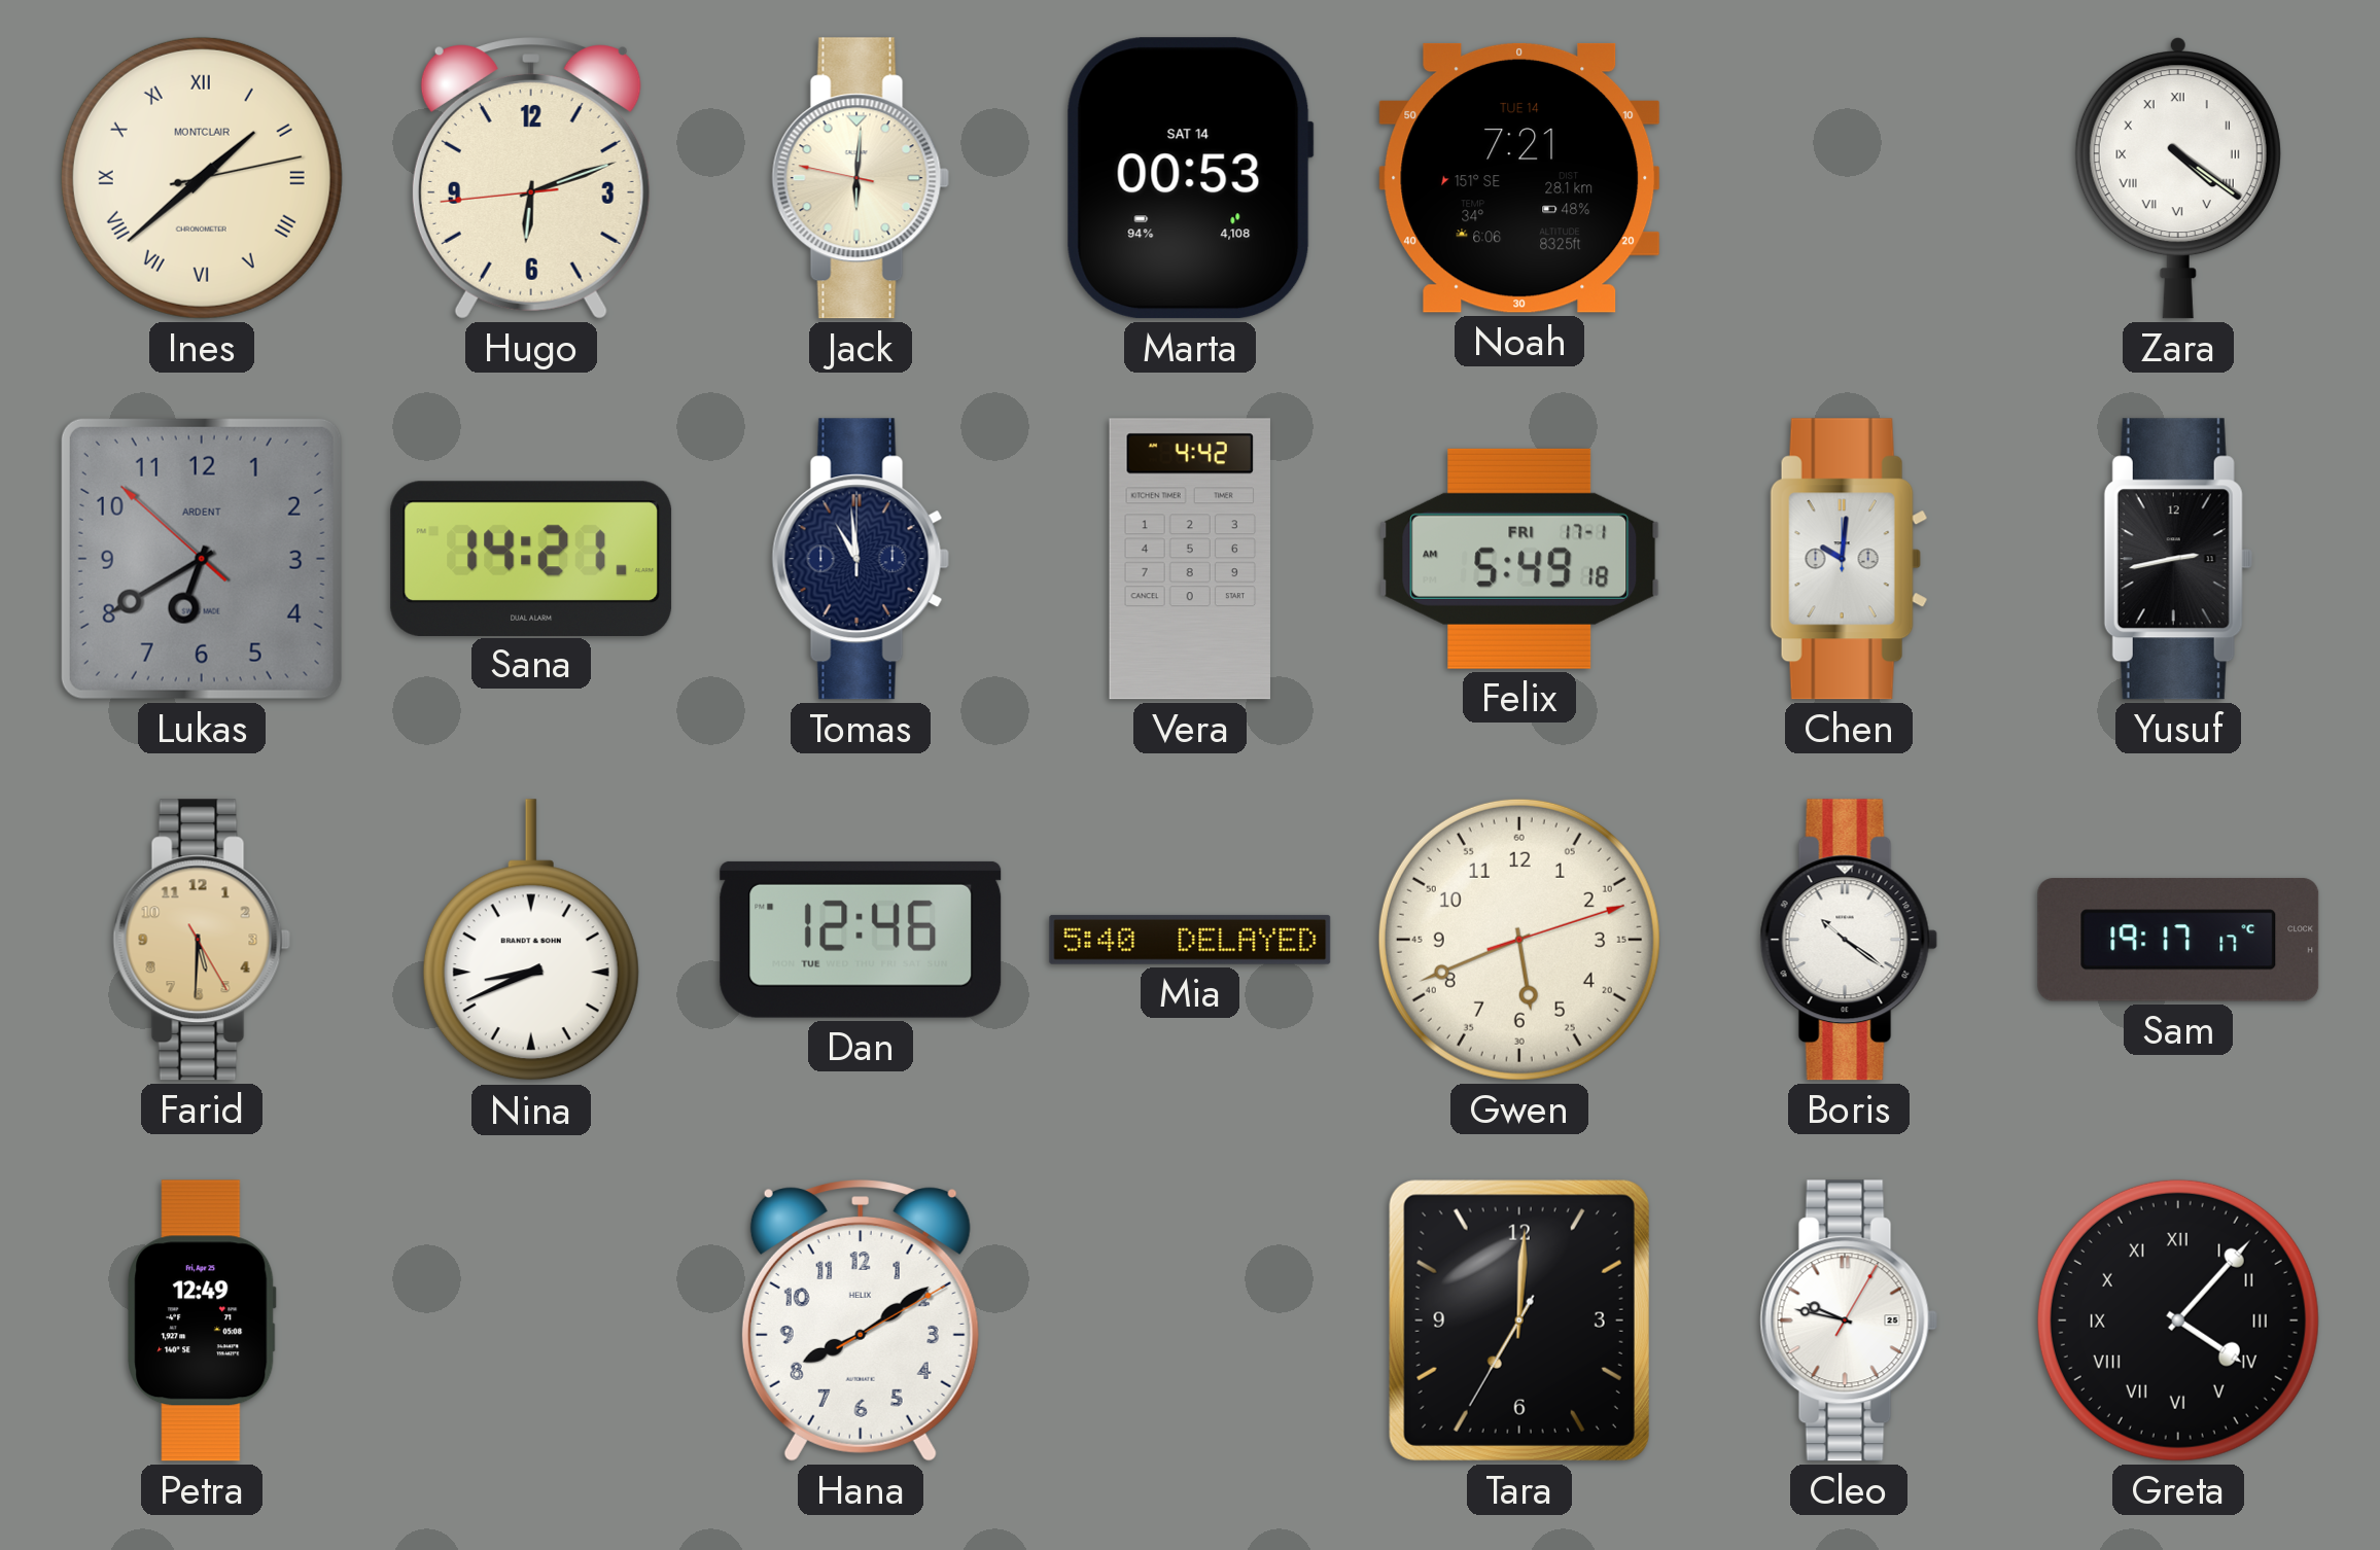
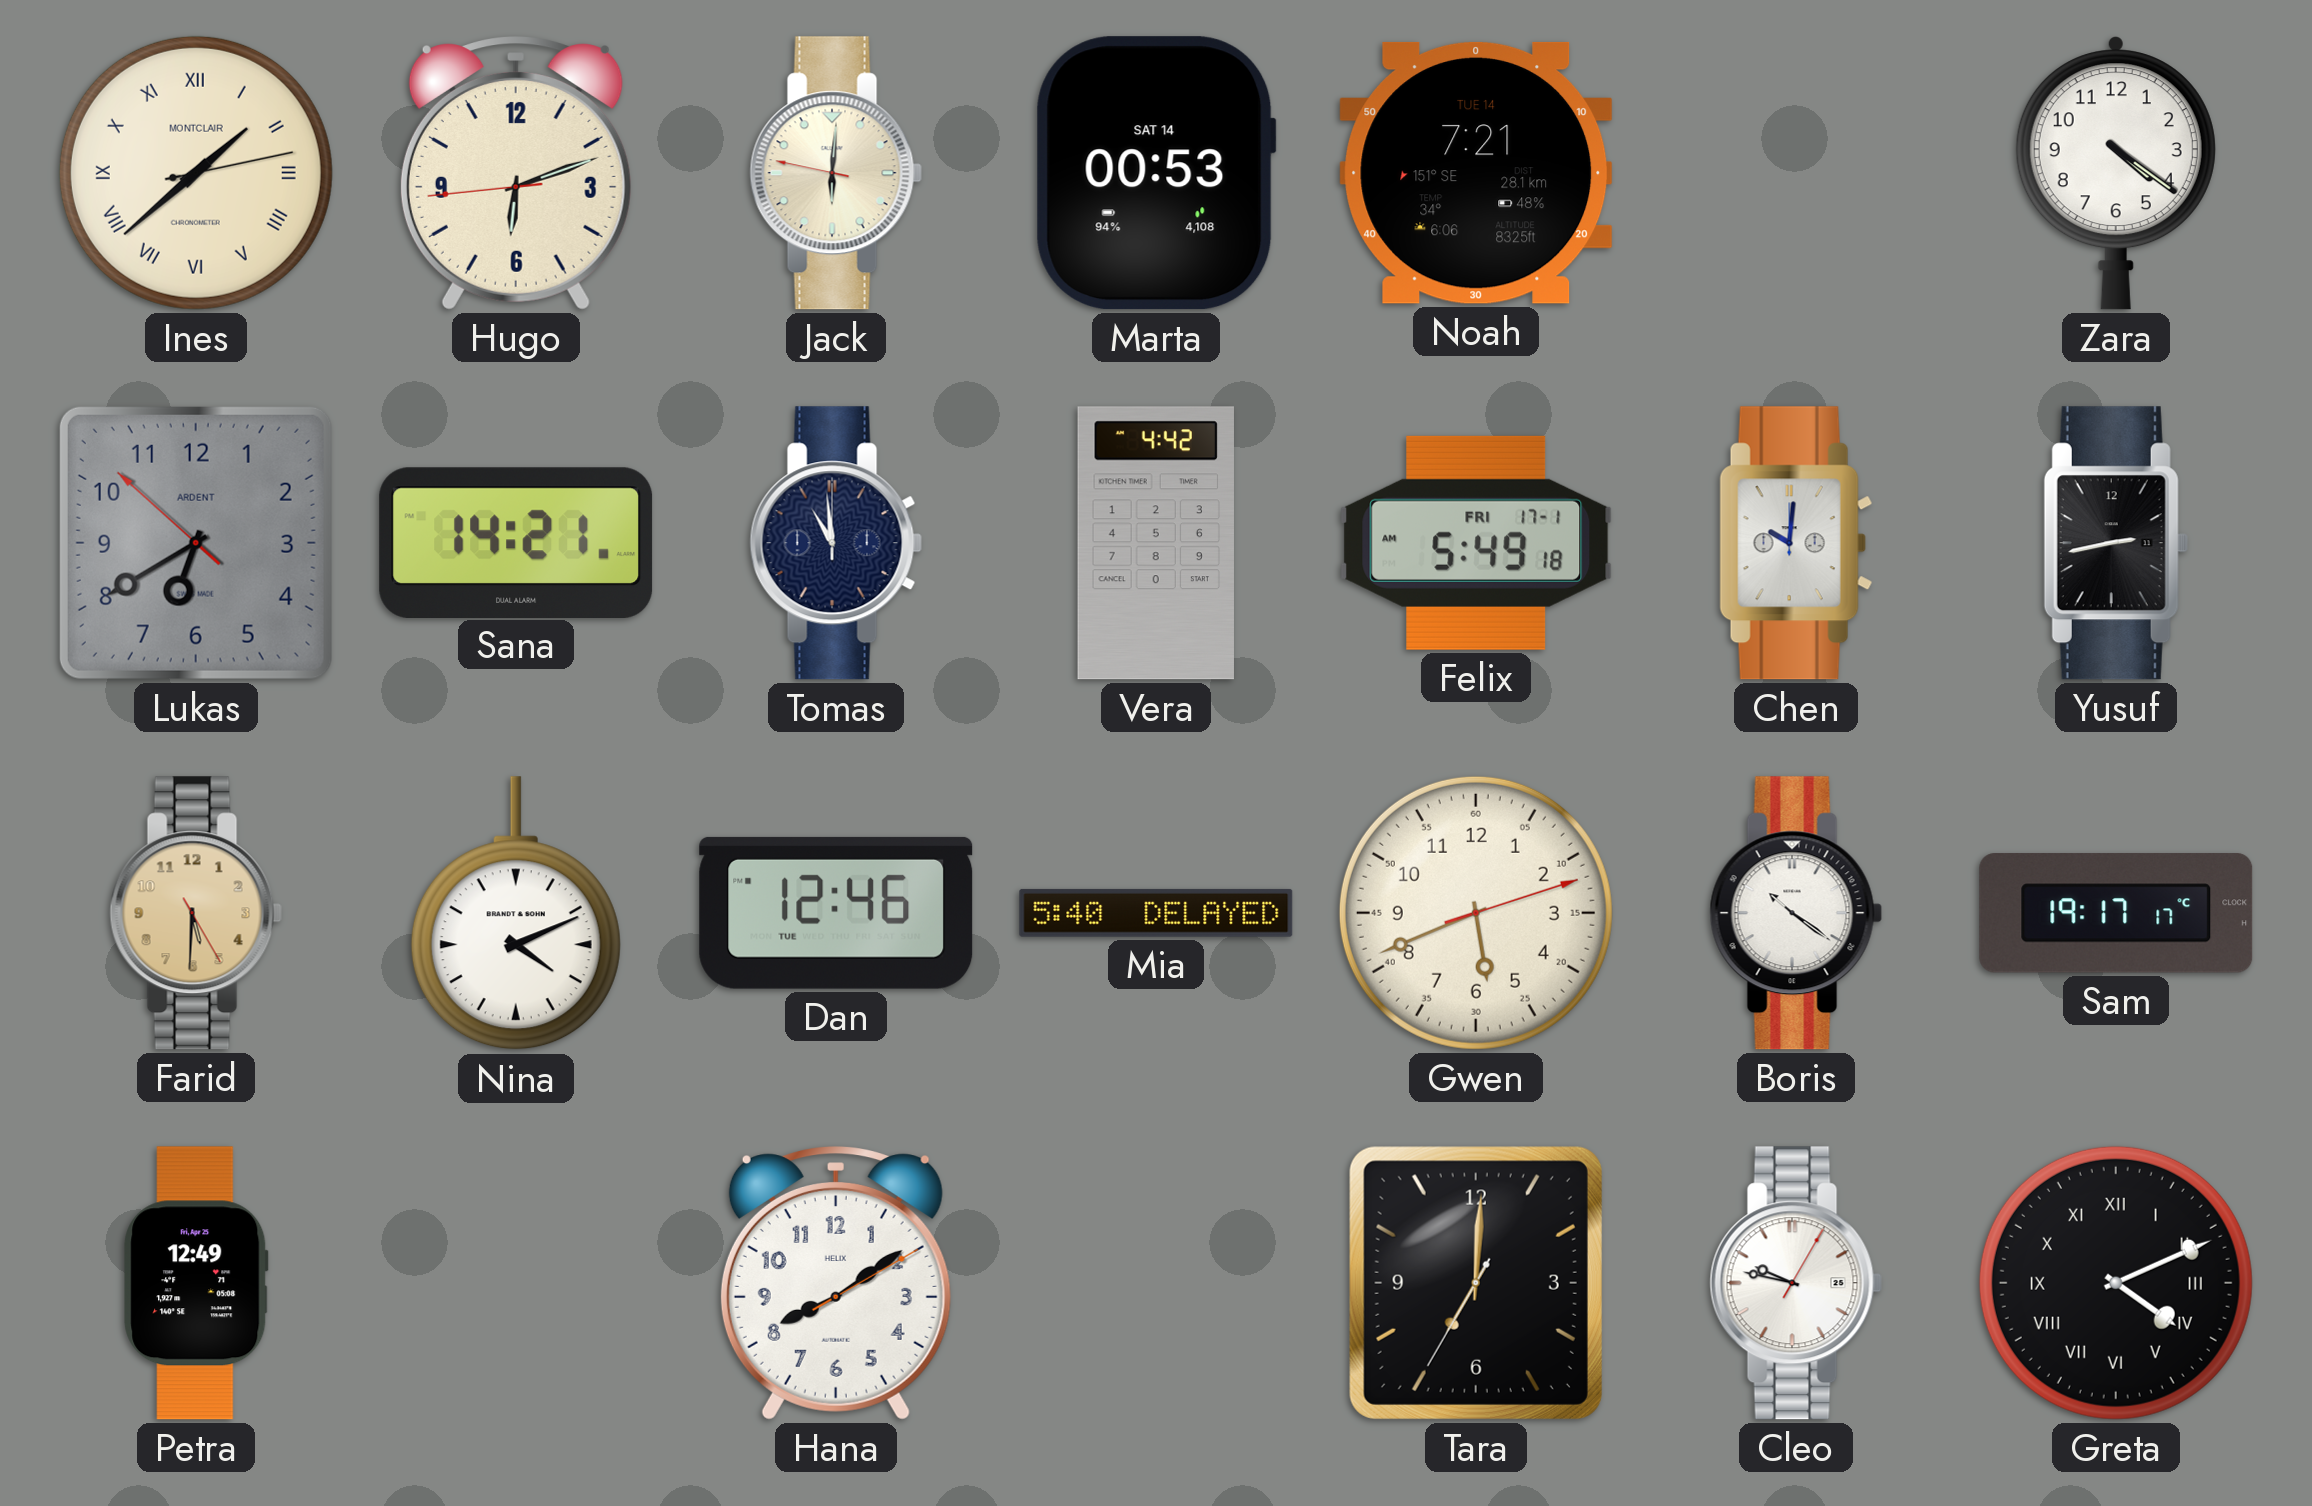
Zara numerals: Roman -> Arabic
Nina: 8:41 -> 4:11
Greta: 4:07 -> 4:11
